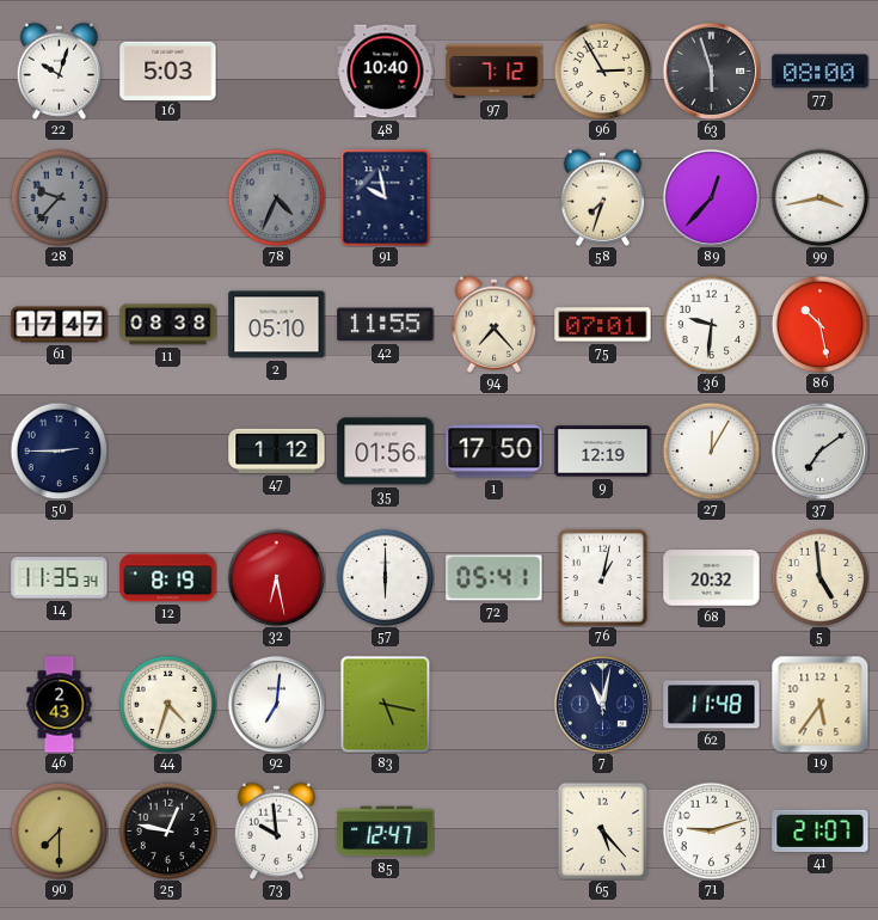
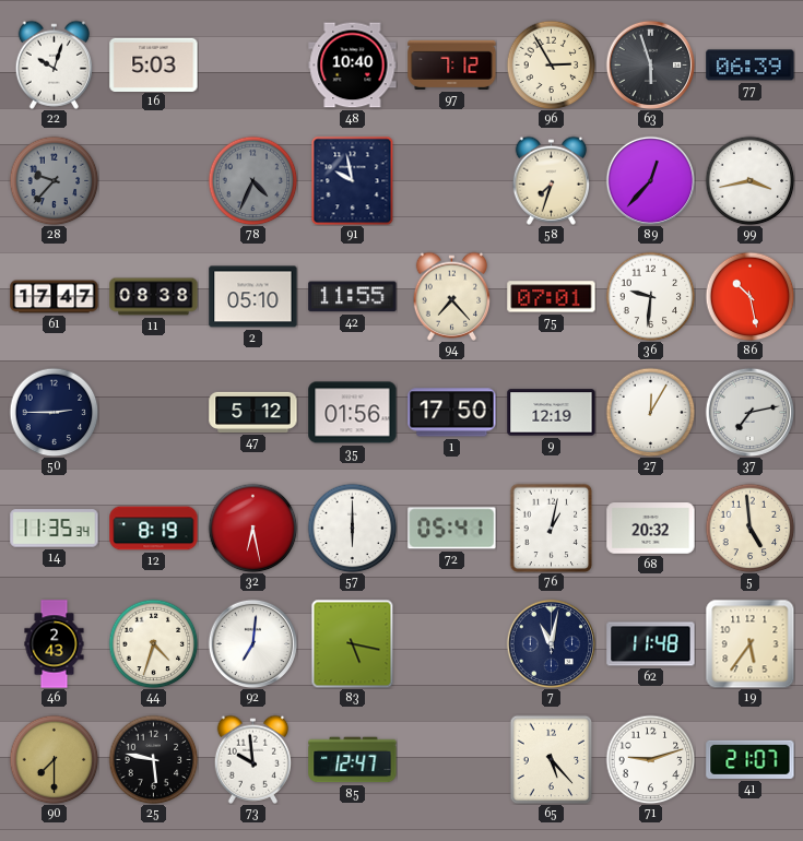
77: 08:00 -> 06:39
47: 1:12 -> 5:12
37: 7:09 -> 7:13
25: 12:47 -> 5:47
